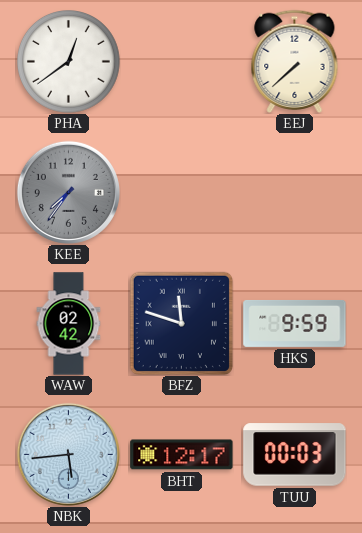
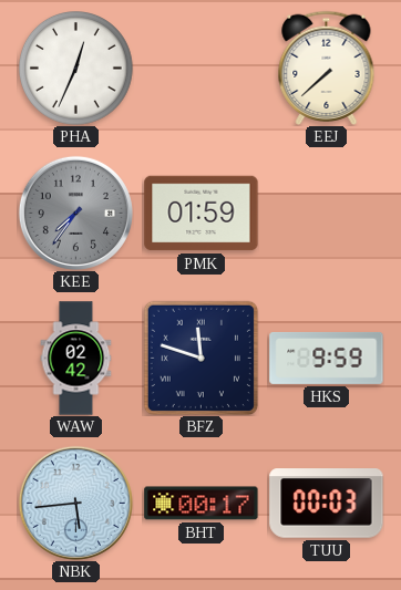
PHA: 12:39 -> 12:34
PMK: none -> 01:59
BHT: 12:17 -> 00:17
